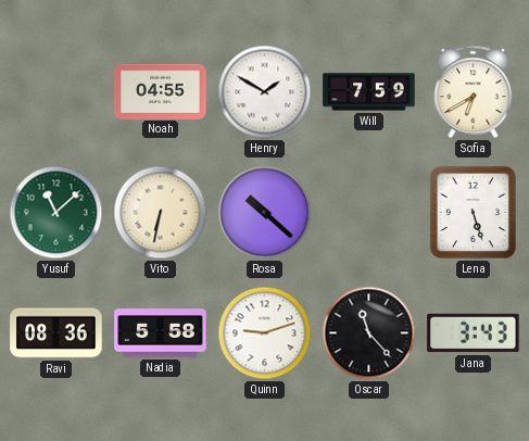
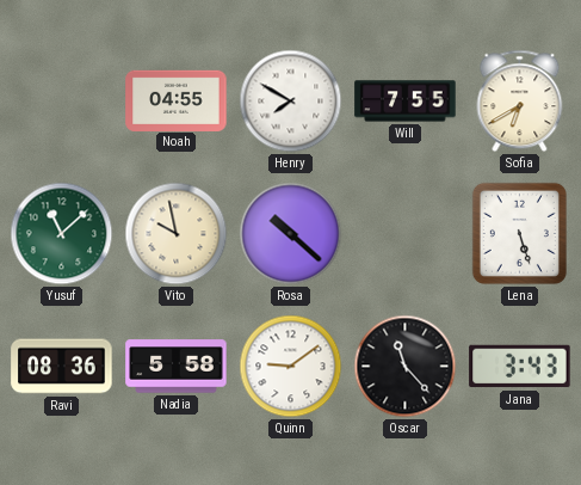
Henry: 1:50 -> 7:50
Will: 7:59 -> 7:55
Vito: 6:32 -> 9:58
Quinn: 9:12 -> 9:09
